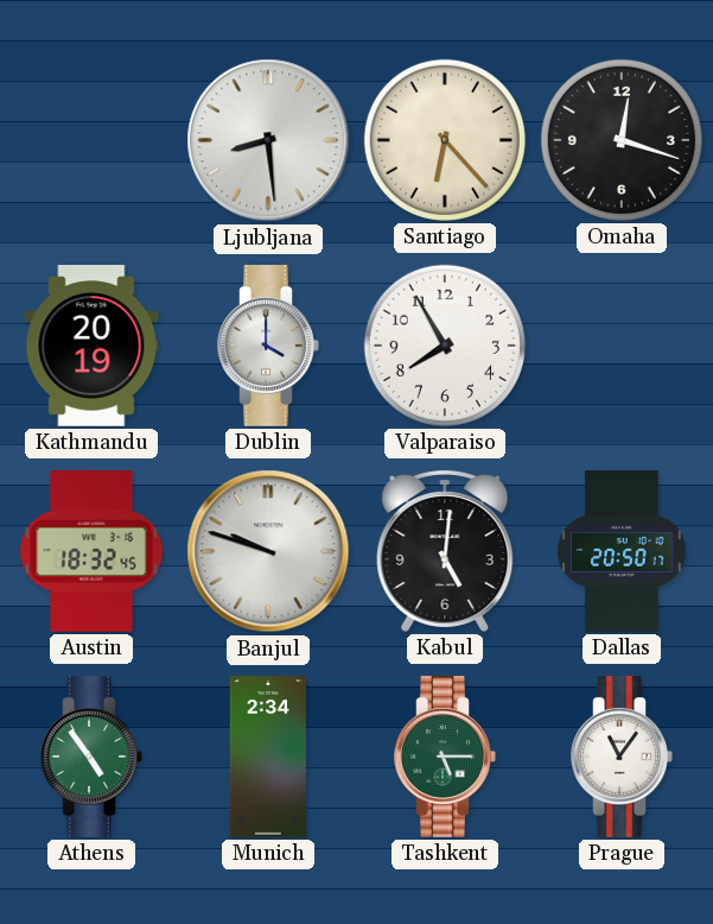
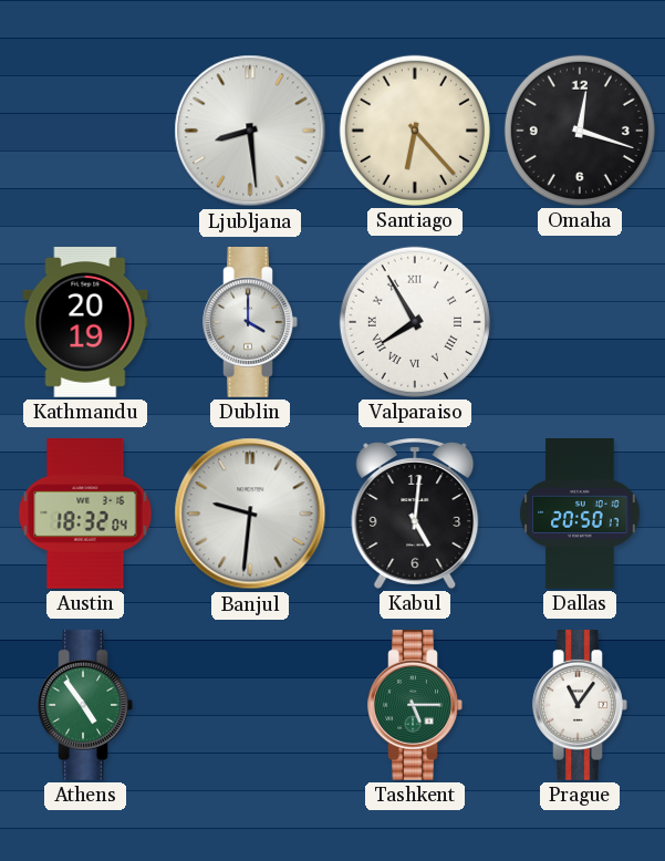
Valparaiso numerals: Arabic -> Roman
Austin: 18:32:45 -> 18:32:04
Banjul: 9:48 -> 9:31
Munich: 2:34 -> none
